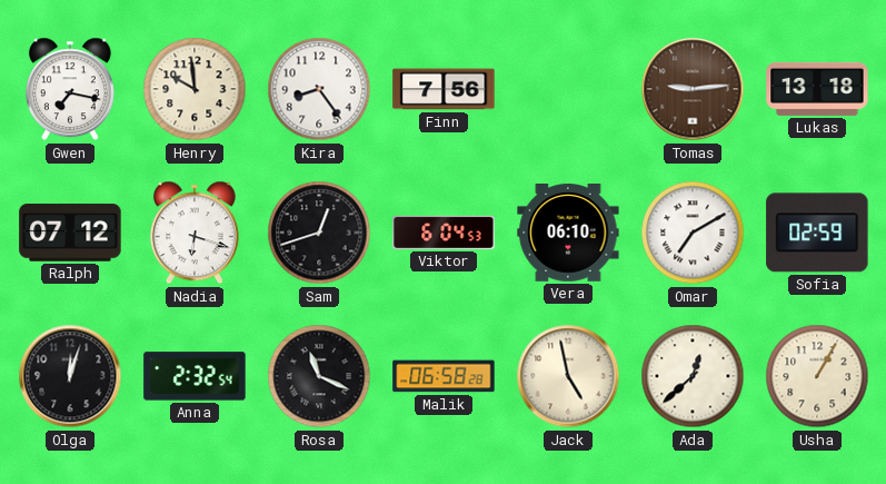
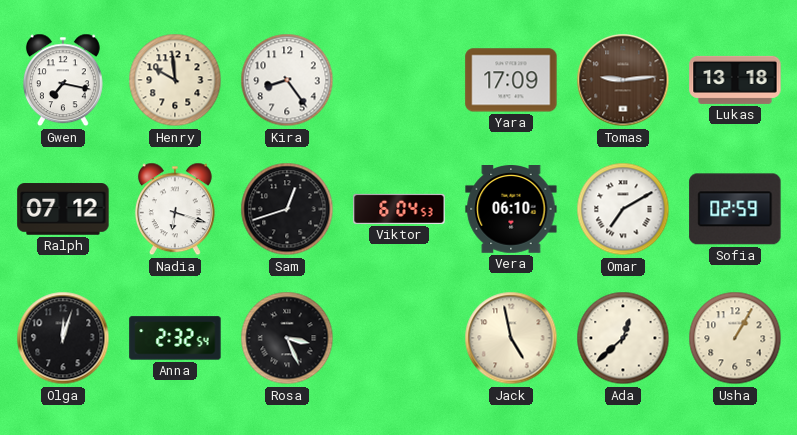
Finn: 7:56 -> none
Yara: none -> 17:09
Rosa: 11:19 -> 3:26
Malik: 06:58 -> none
